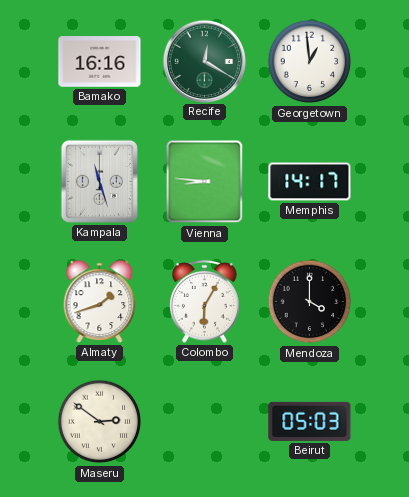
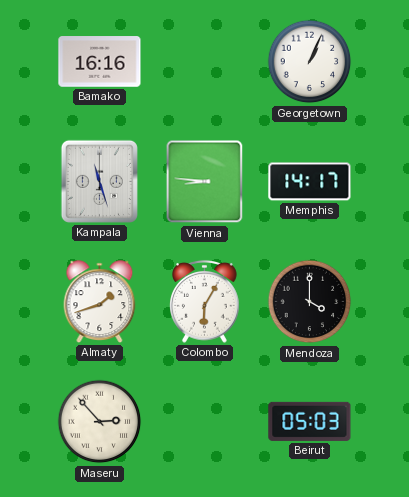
Recife: 12:20 -> none
Georgetown: 12:59 -> 1:04
Maseru: 2:51 -> 2:53
